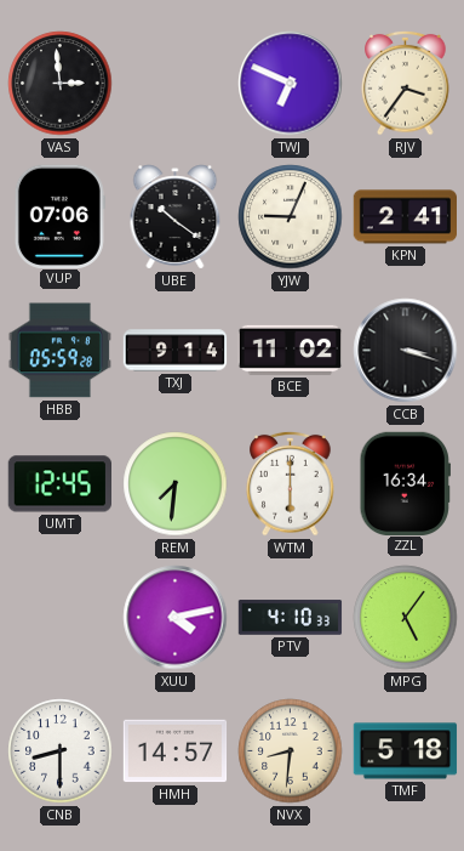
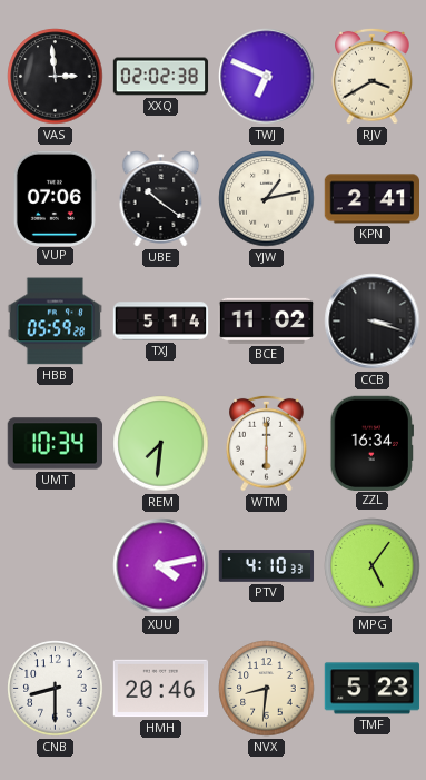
XXQ: none -> 02:02
RJV: 3:36 -> 3:40
YJW: 9:04 -> 1:13
TXJ: 9:14 -> 5:14
UMT: 12:45 -> 10:34
HMH: 14:57 -> 20:46
TMF: 5:18 -> 5:23
